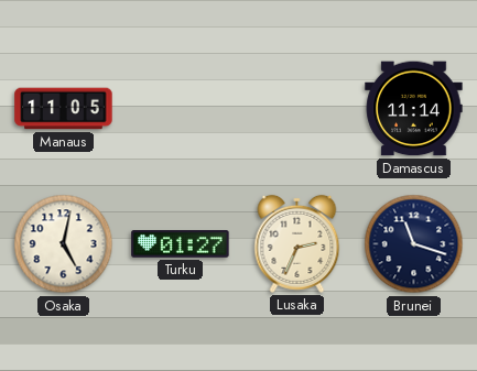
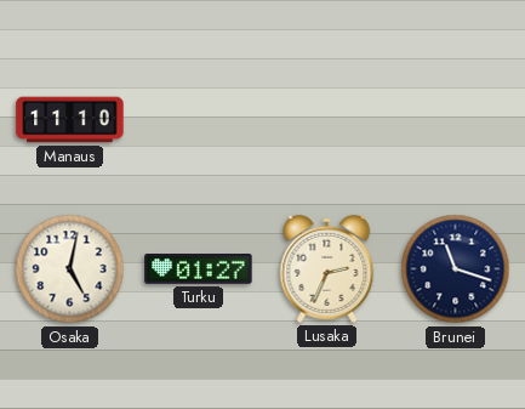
Manaus: 11:05 -> 11:10
Damascus: 11:14 -> none
